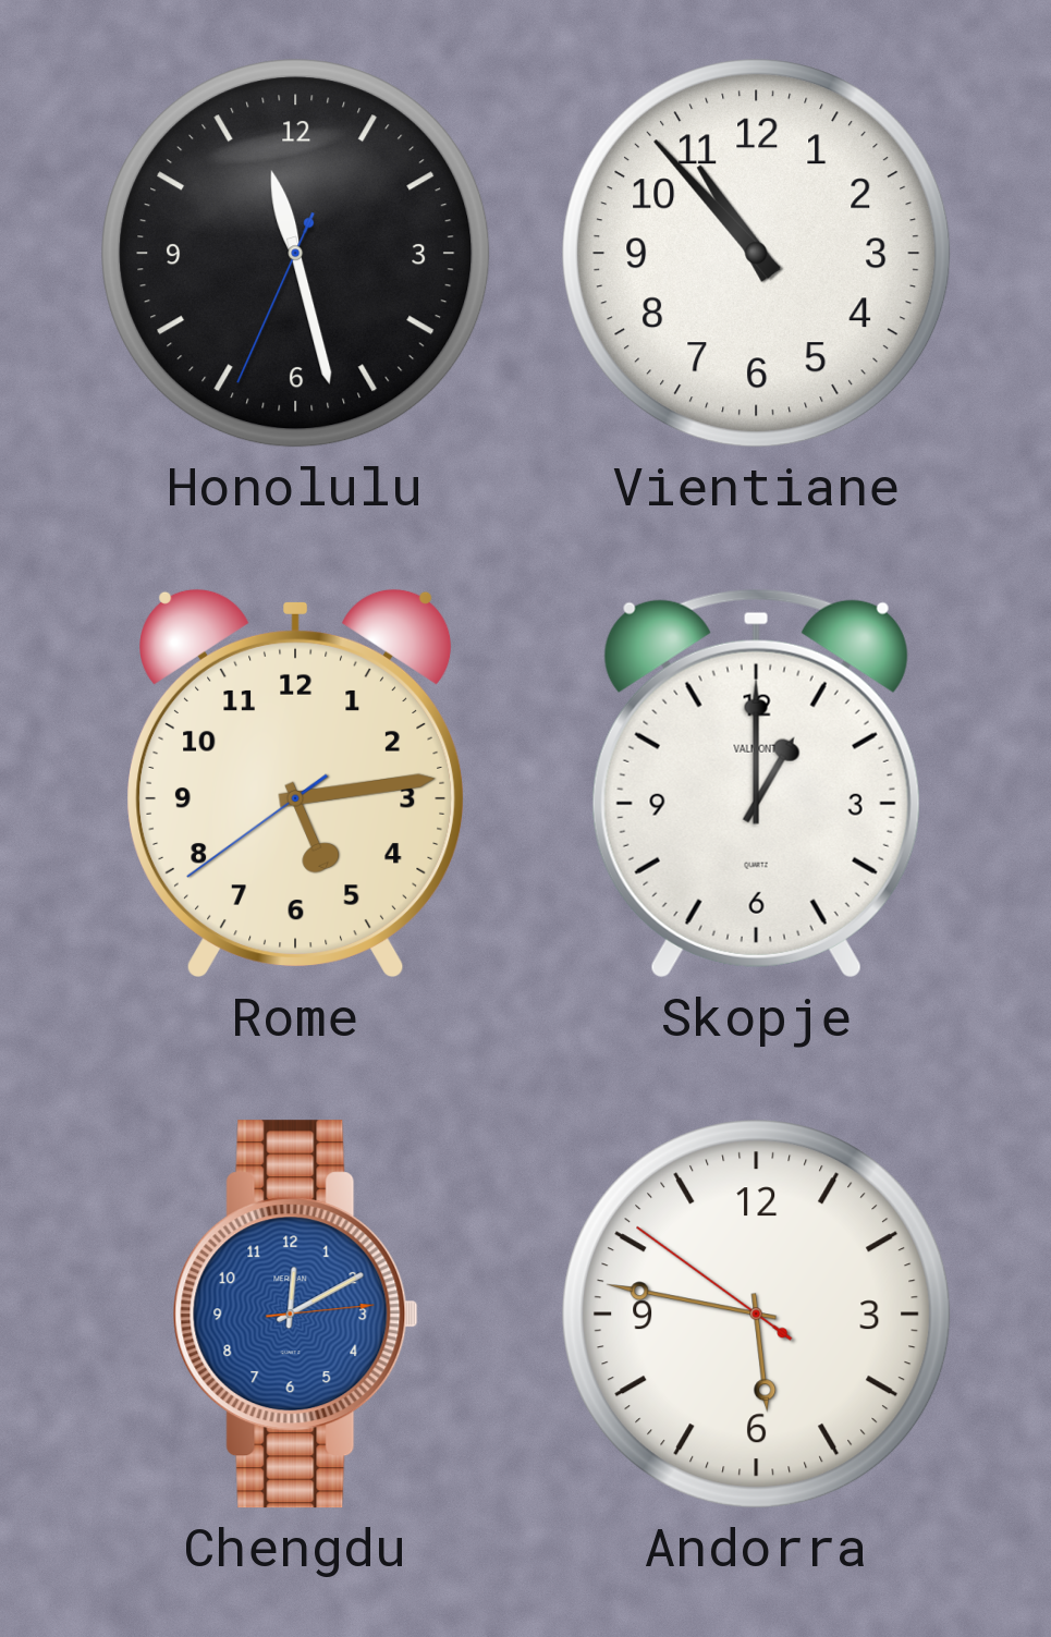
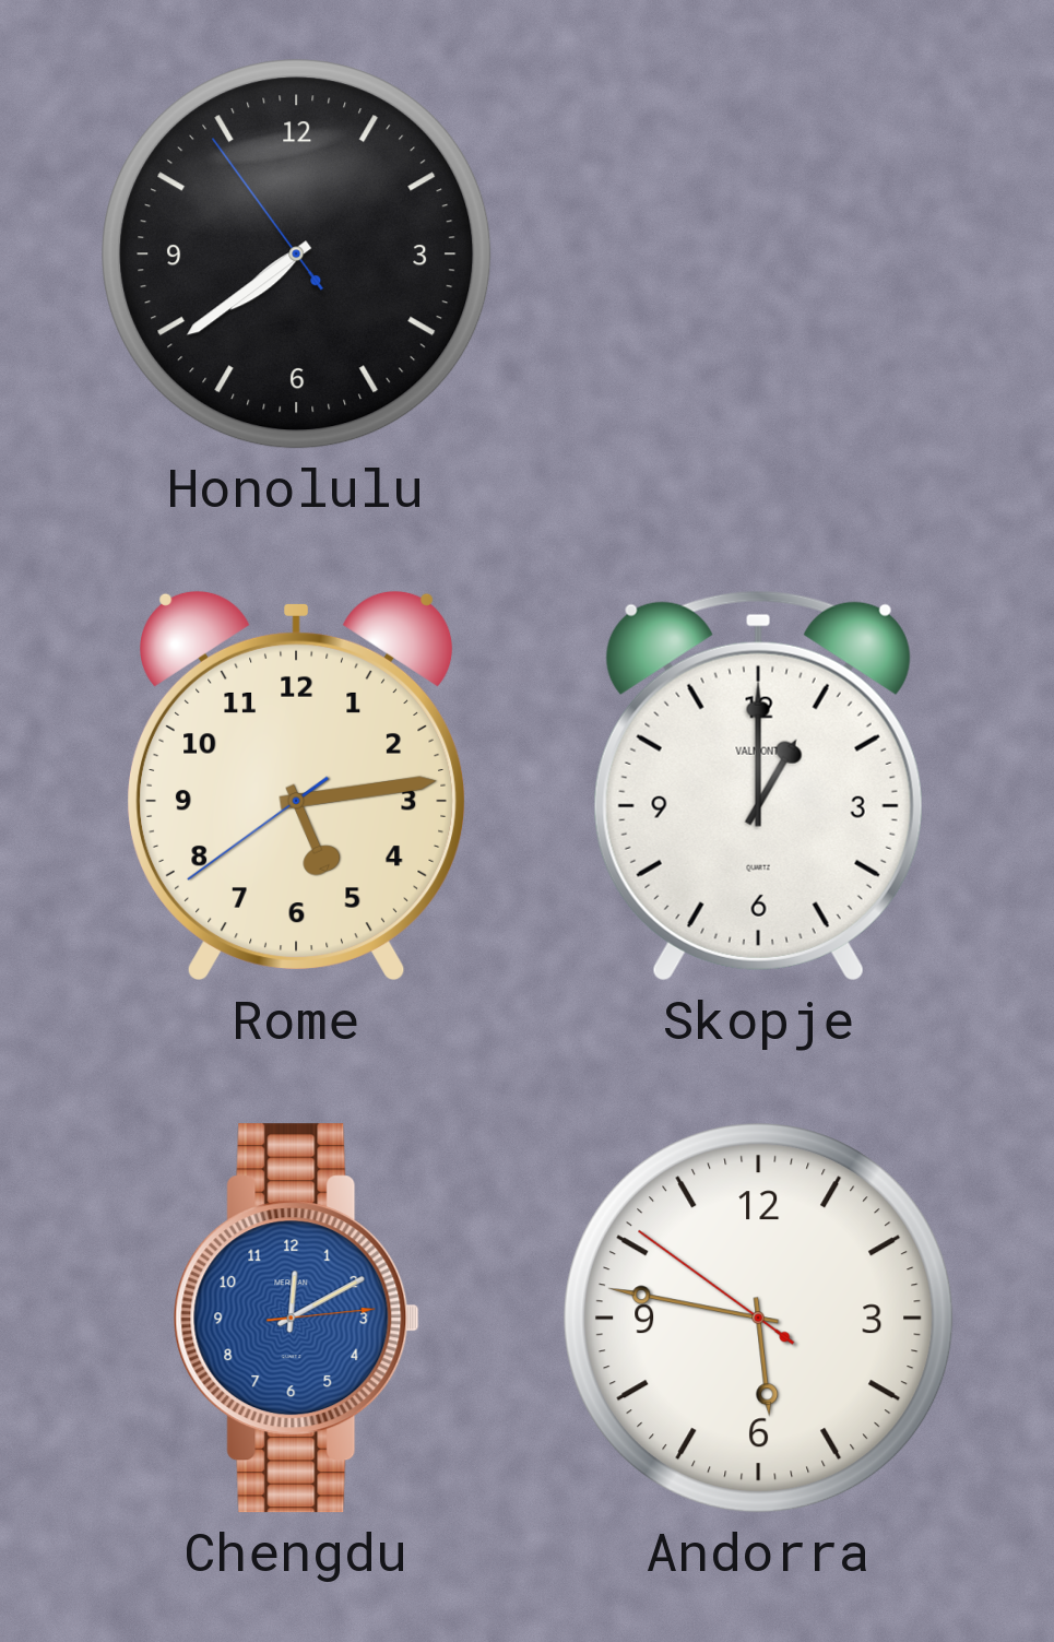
Honolulu: 11:27 -> 7:38
Vientiane: 10:53 -> none
